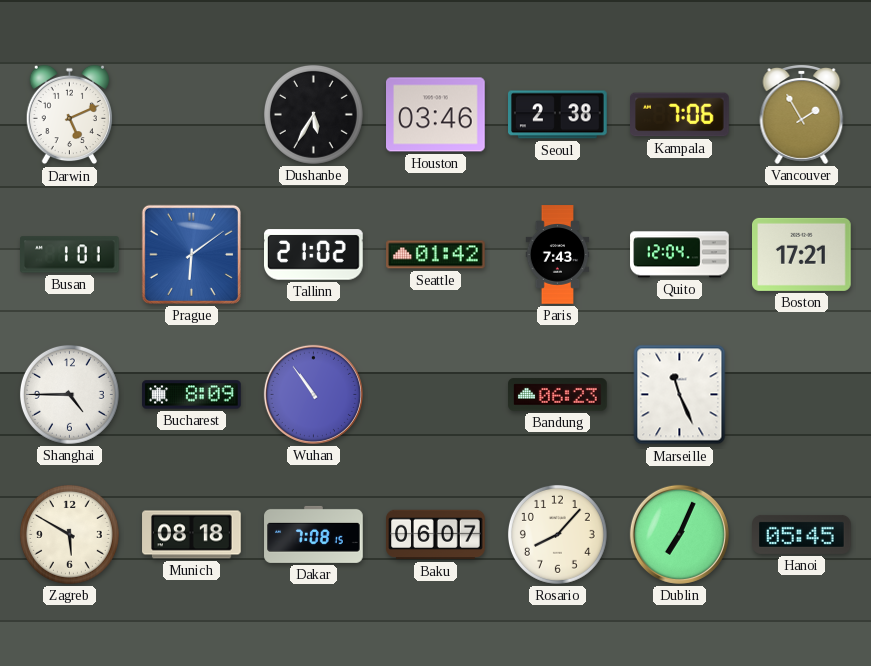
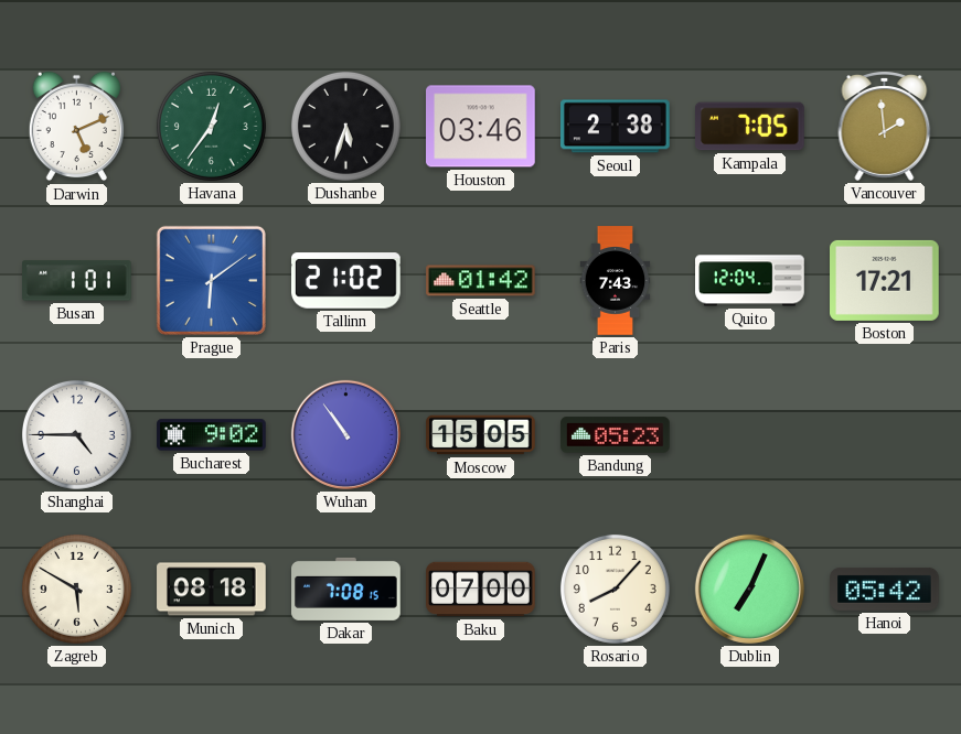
Havana: none -> 12:36
Dushanbe: 5:35 -> 5:33
Kampala: 7:06 -> 7:05
Vancouver: 1:55 -> 1:59
Bucharest: 8:09 -> 9:02
Moscow: none -> 15:05
Bandung: 06:23 -> 05:23
Marseille: 11:26 -> none
Baku: 06:07 -> 07:00
Hanoi: 05:45 -> 05:42
